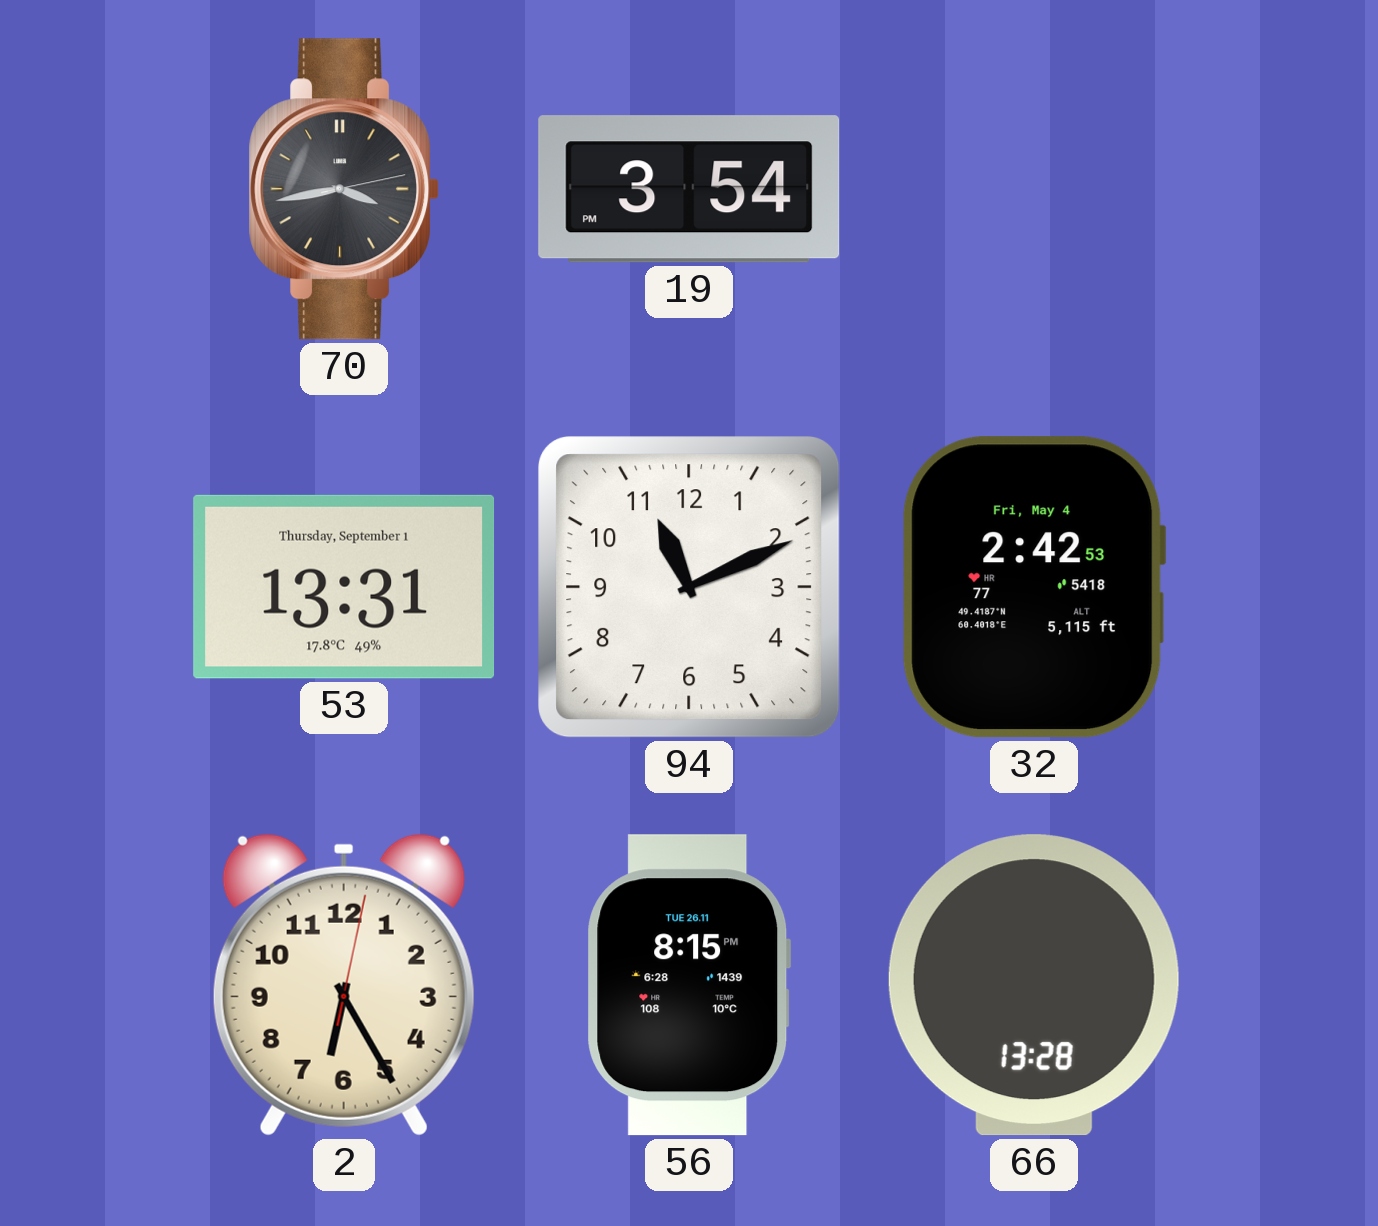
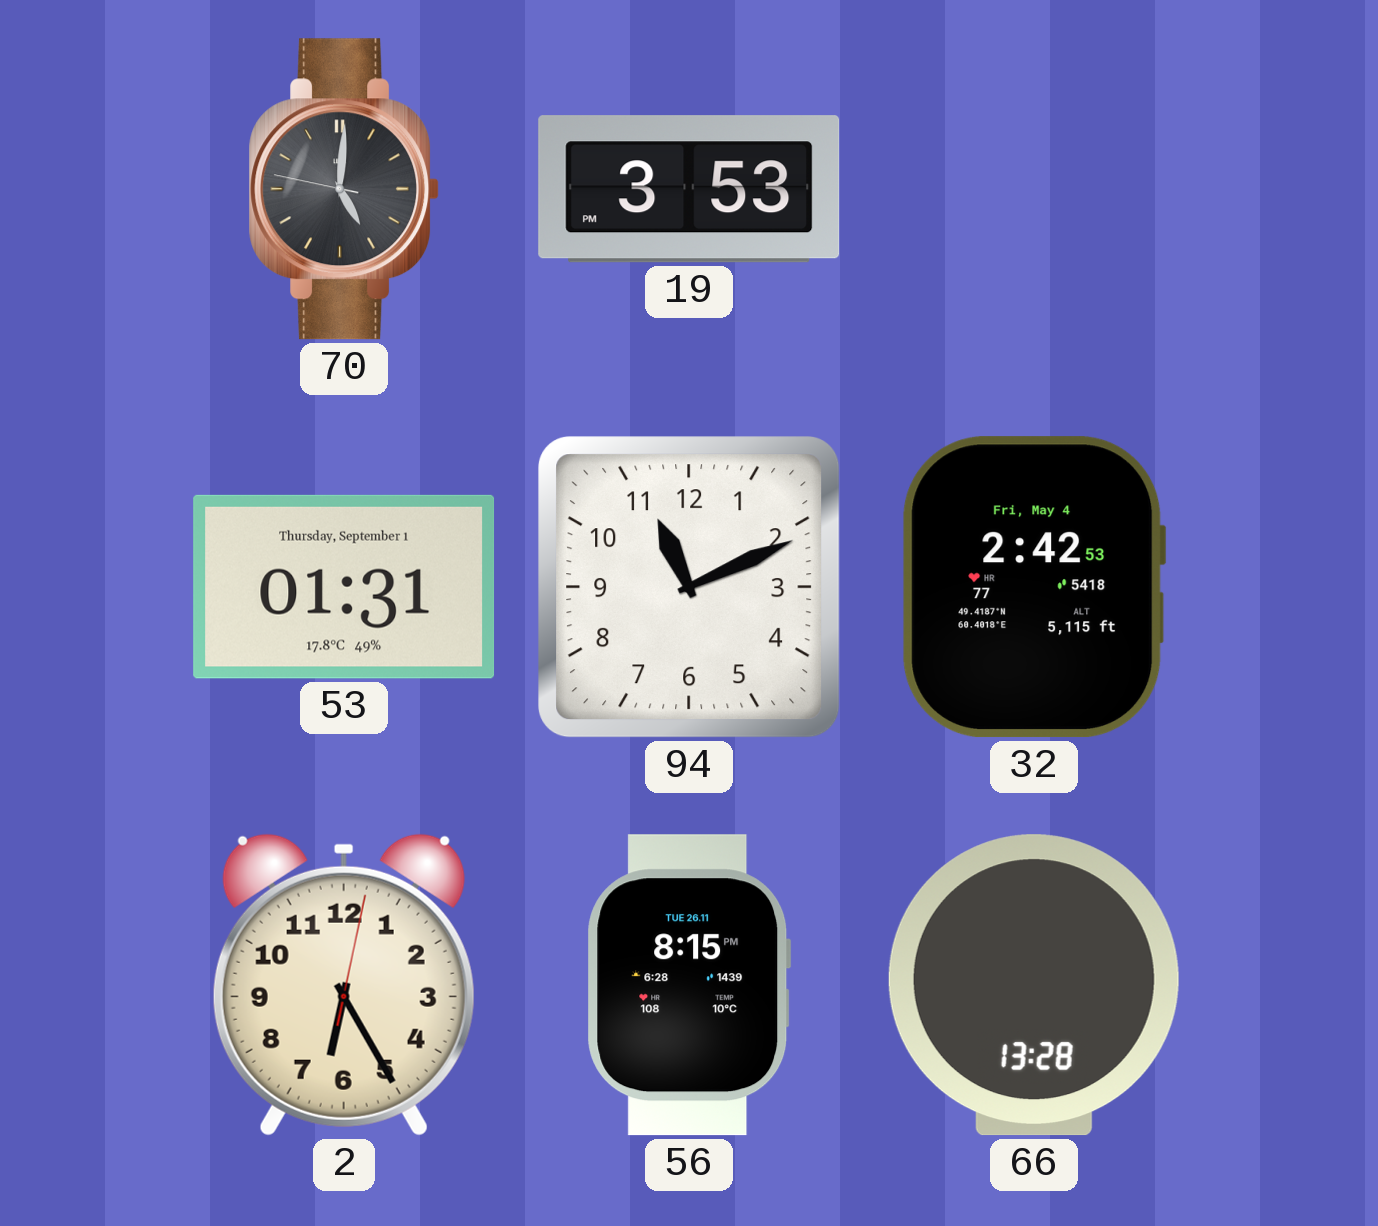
70: 3:43 -> 5:00
19: 3:54 -> 3:53
53: 13:31 -> 01:31
